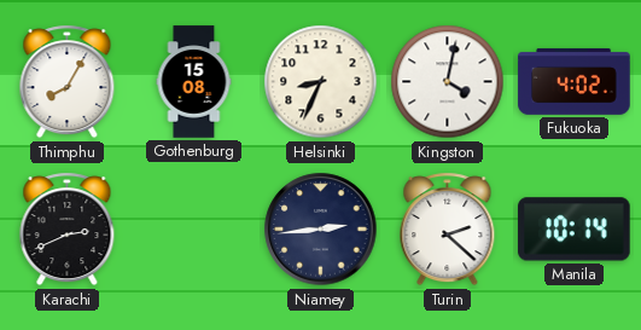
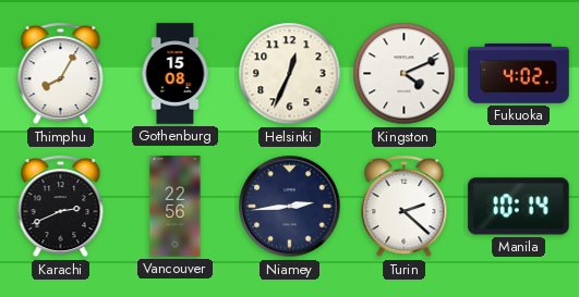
Helsinki: 8:34 -> 12:34
Kingston: 4:02 -> 4:11
Vancouver: none -> 22:56
